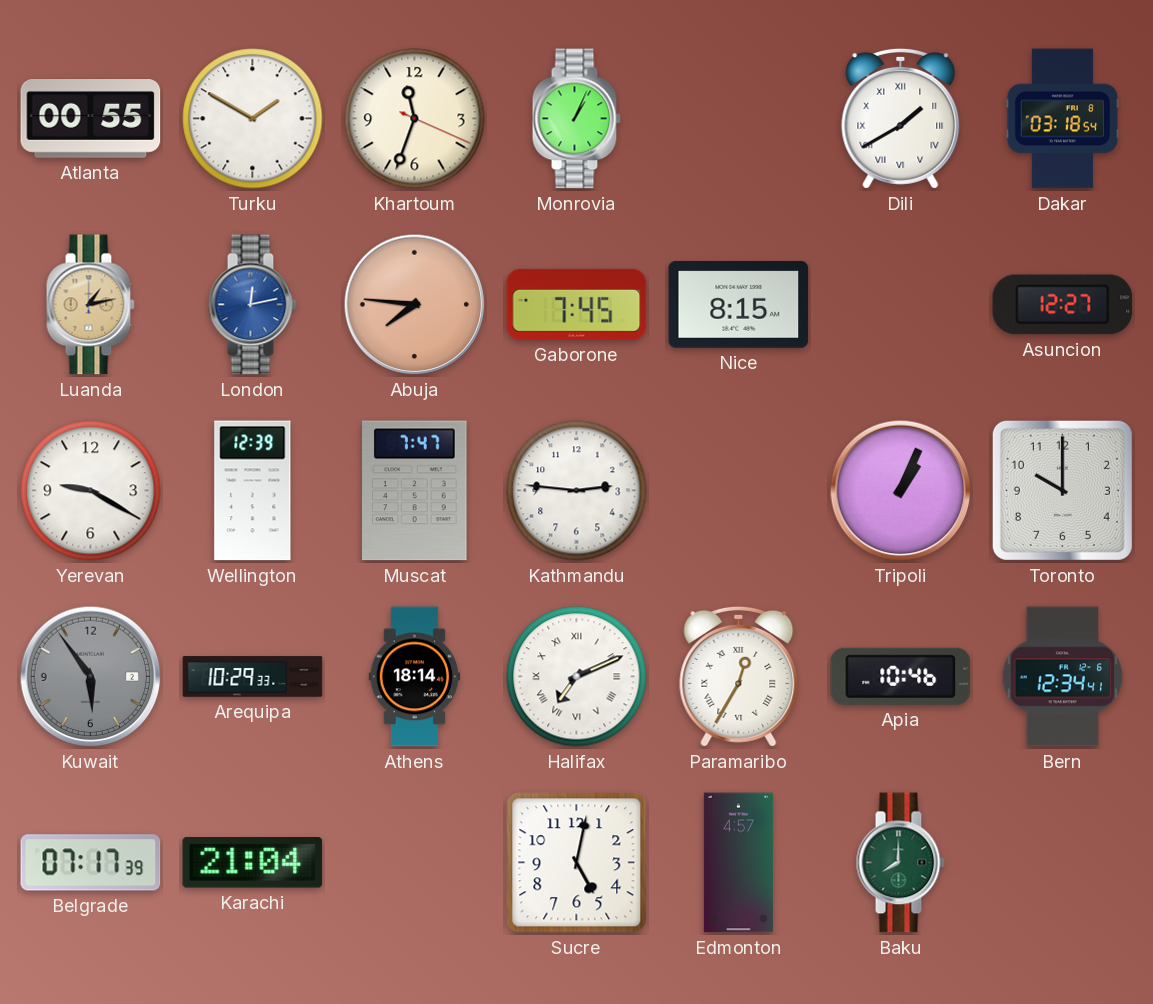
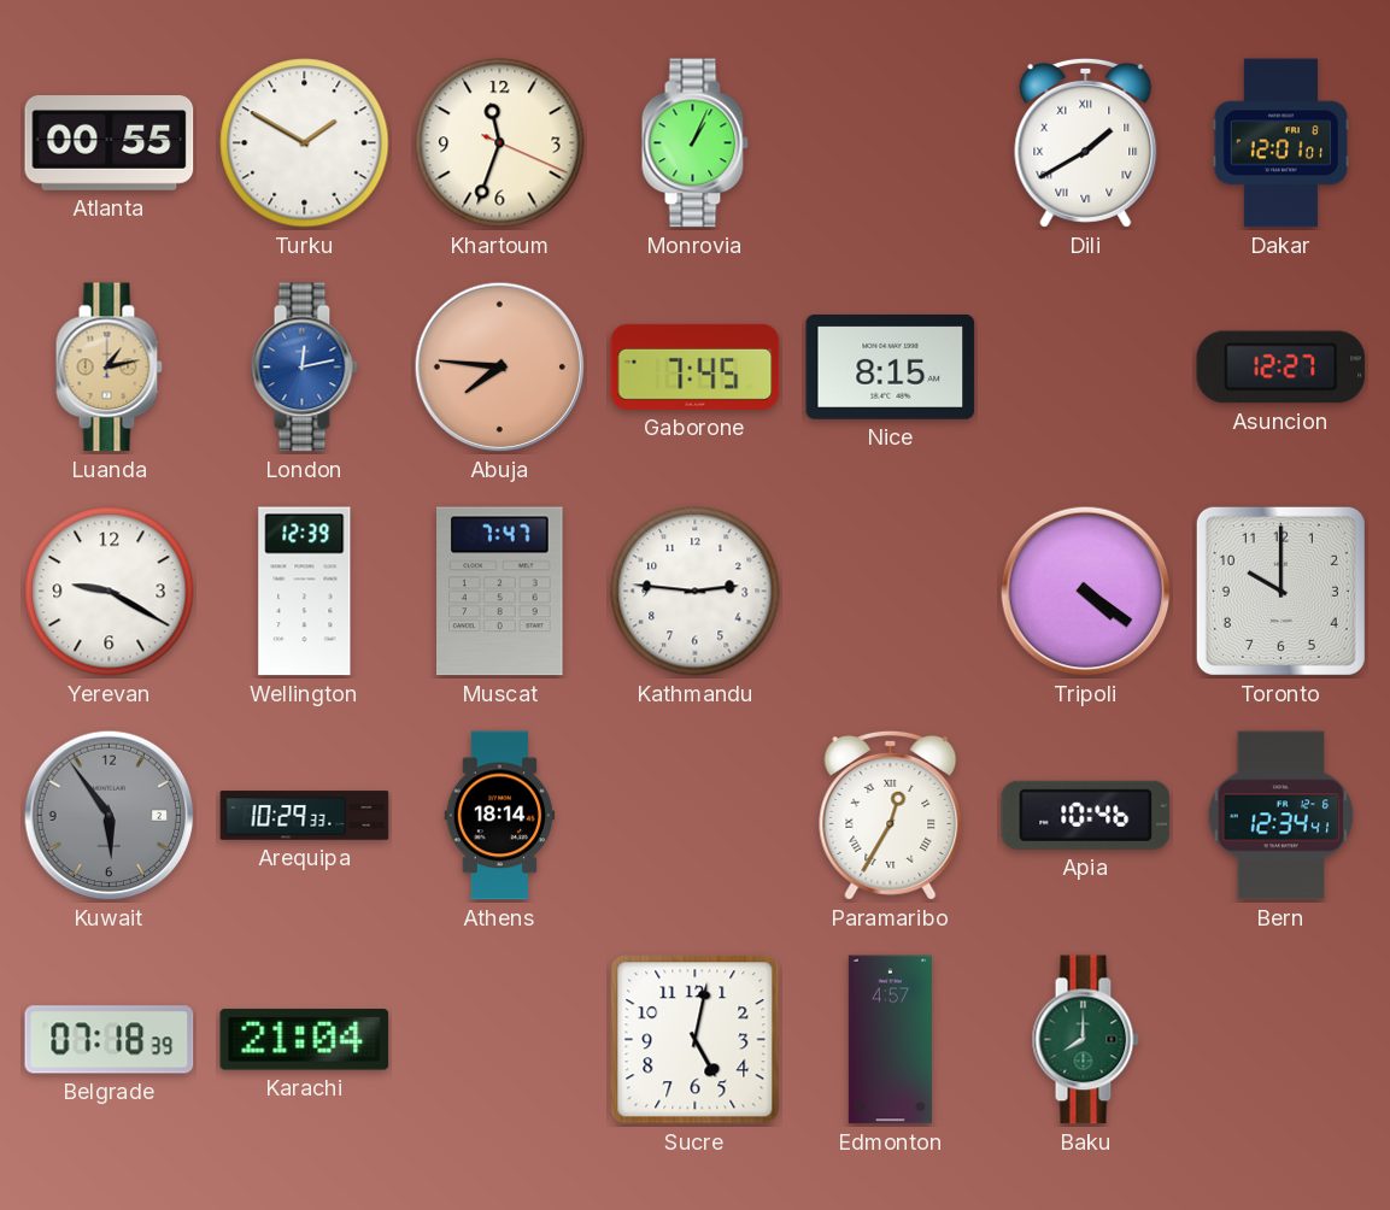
Dakar: 03:18 -> 12:01
Tripoli: 1:04 -> 4:21
Halifax: 7:11 -> none
Belgrade: 07:17 -> 07:18
